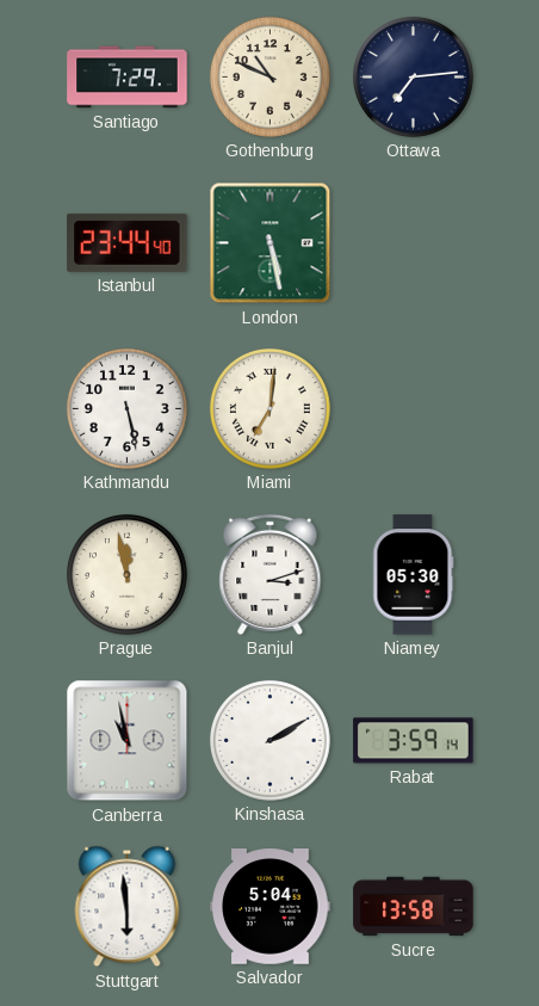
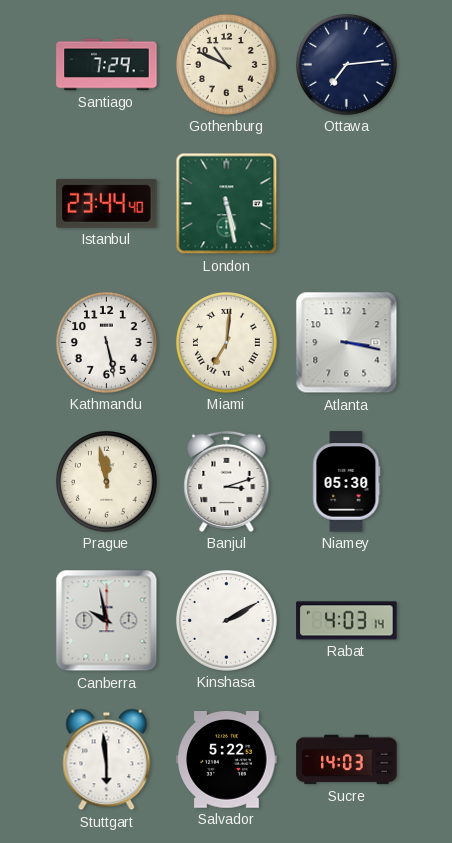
Atlanta: none -> 3:17
Canberra: 10:58 -> 9:58
Rabat: 3:59 -> 4:03
Salvador: 5:04 -> 5:22
Sucre: 13:58 -> 14:03
